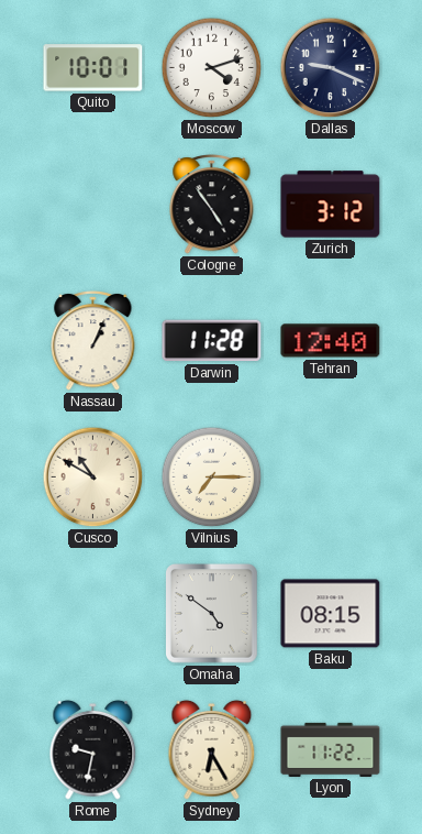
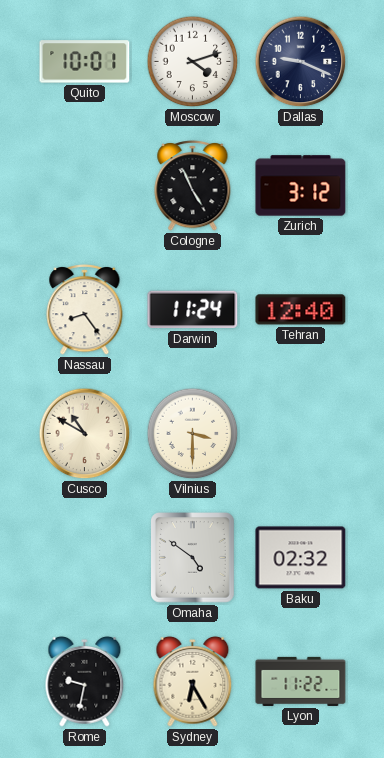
Cologne: 4:54 -> 4:56
Nassau: 1:04 -> 8:24
Darwin: 11:28 -> 11:24
Vilnius: 7:15 -> 3:30
Baku: 08:15 -> 02:32
